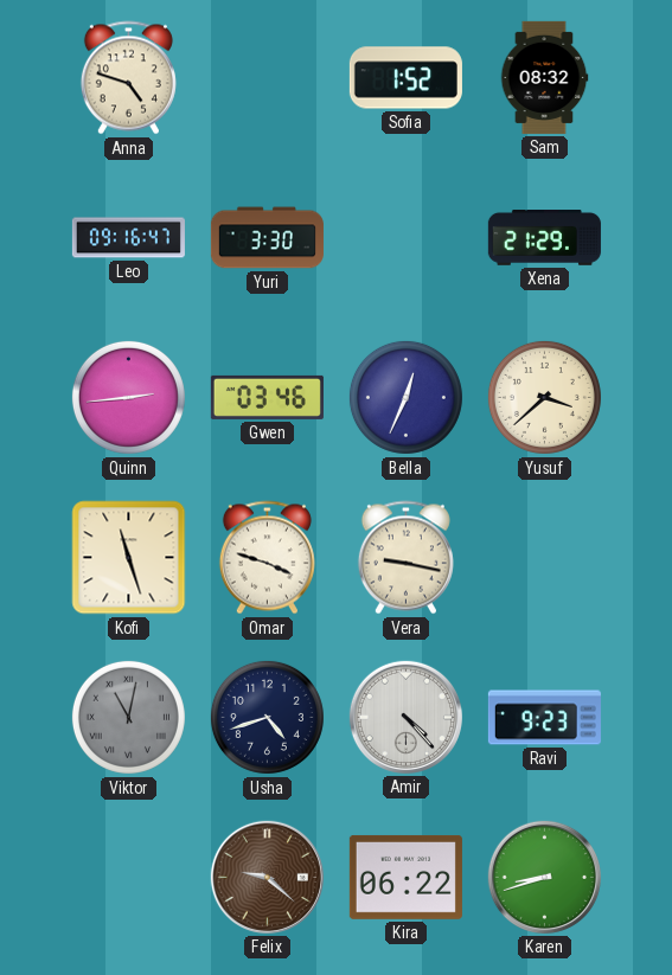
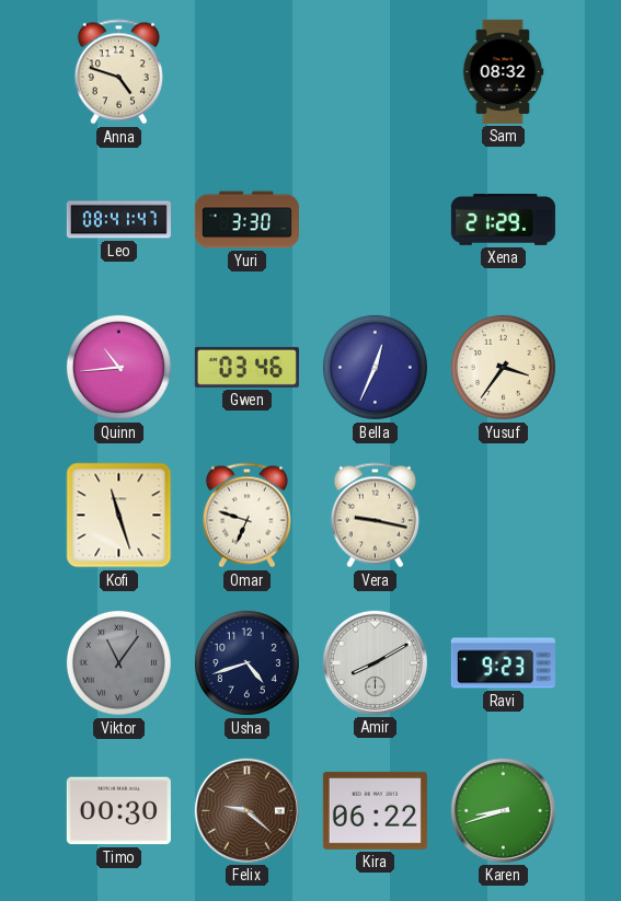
Sofia: 1:52 -> none
Leo: 09:16 -> 08:41
Quinn: 2:44 -> 10:44
Yusuf: 3:38 -> 3:36
Omar: 3:48 -> 6:48
Viktor: 11:02 -> 11:06
Amir: 4:23 -> 8:10
Timo: none -> 00:30
